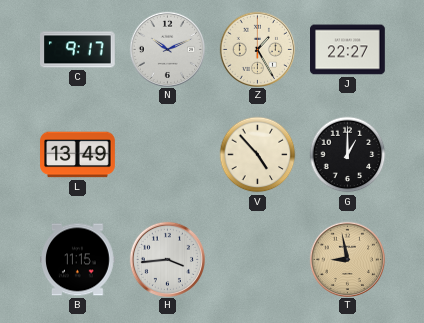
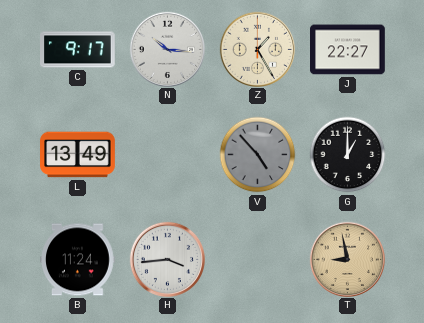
N: 10:11 -> 10:16
V dial: cream -> grey
B: 11:15 -> 11:24
